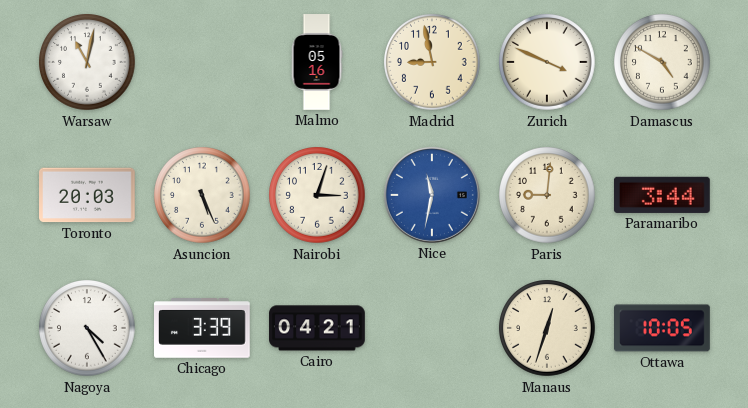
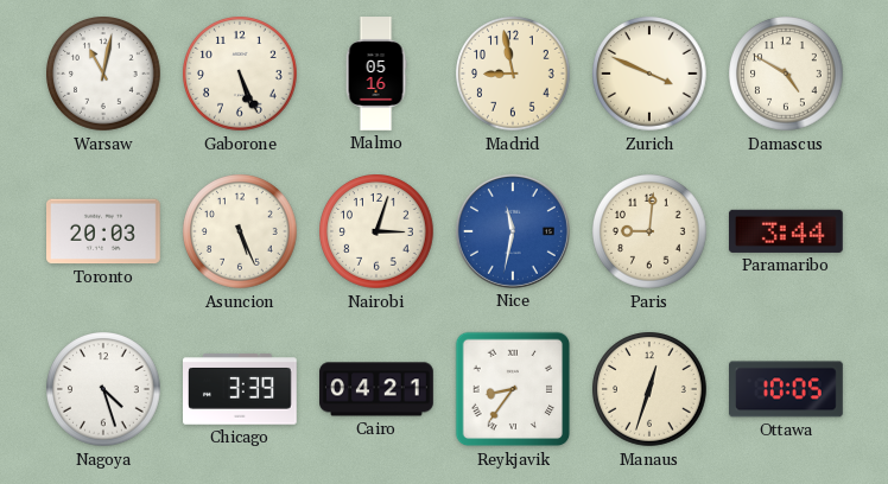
Gaborone: none -> 5:26
Nagoya: 4:25 -> 4:27
Reykjavik: none -> 8:36
